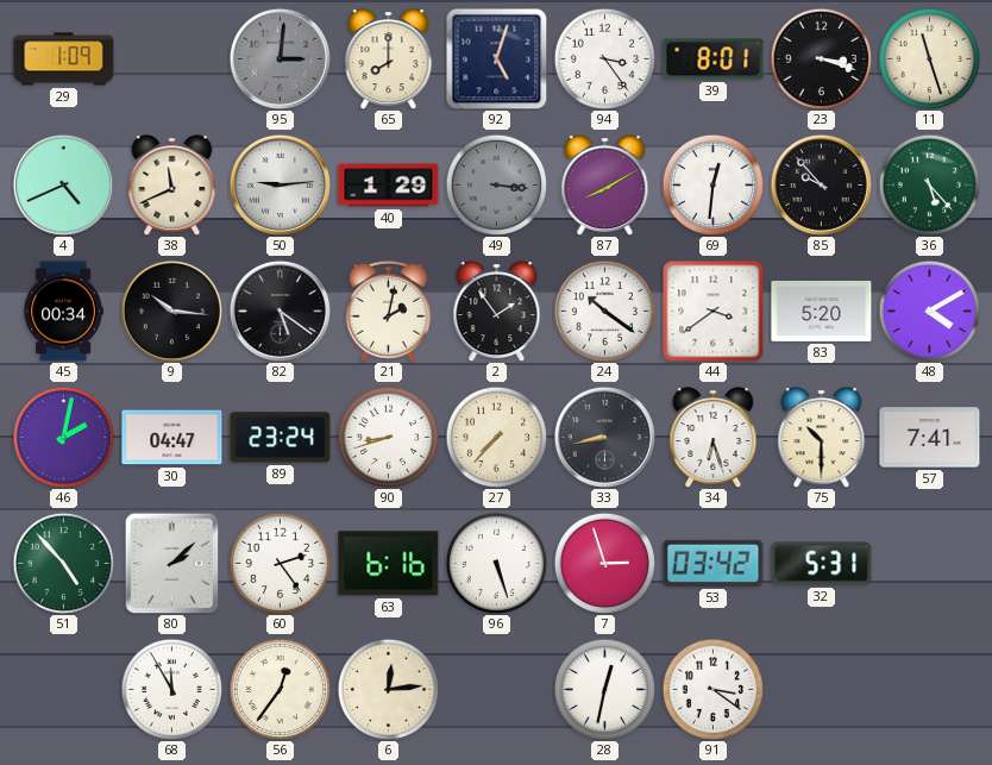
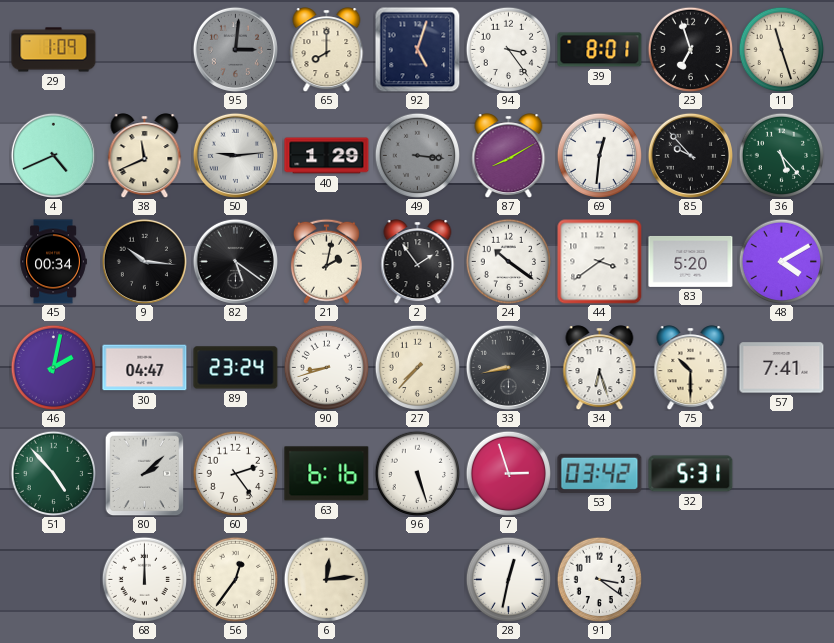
23: 3:18 -> 6:57
68: 11:55 -> 12:00
